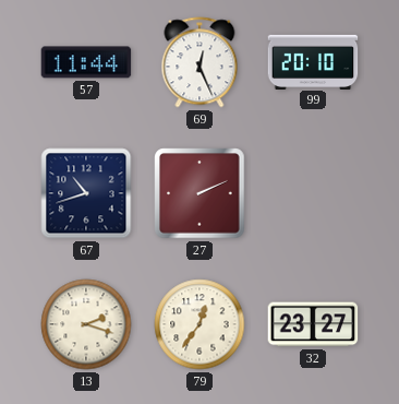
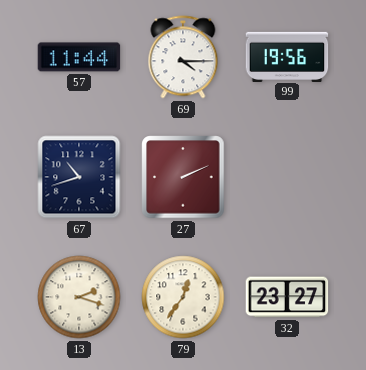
69: 12:26 -> 4:15
99: 20:10 -> 19:56
